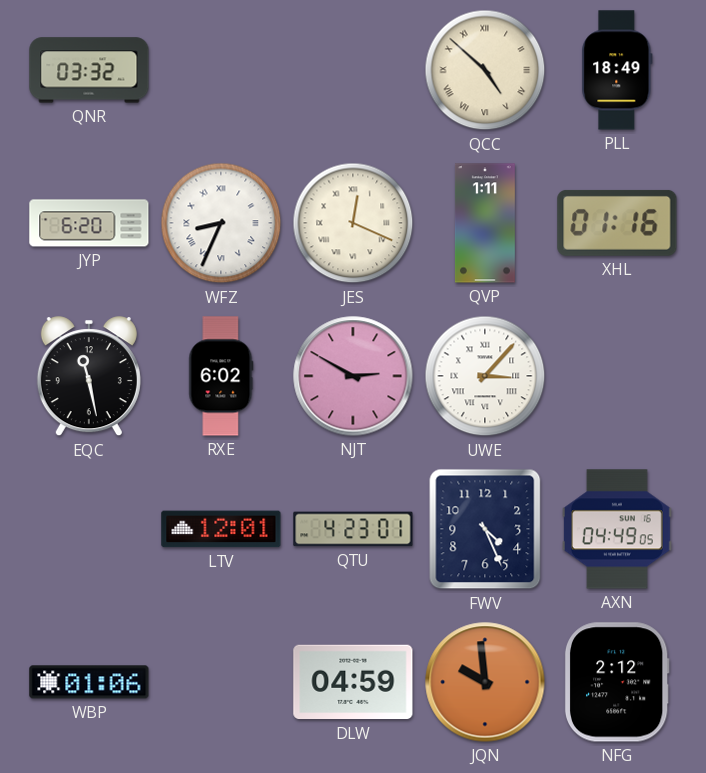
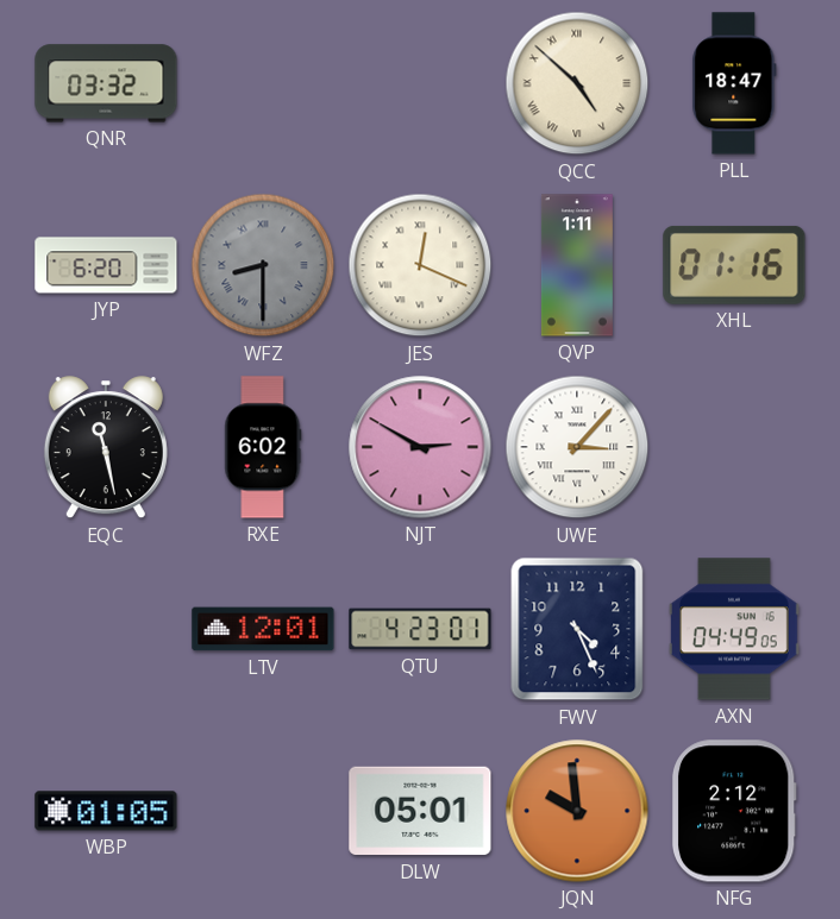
PLL: 18:49 -> 18:47
WFZ: 8:34 -> 8:30
WFZ dial: white -> grey
WBP: 01:06 -> 01:05
DLW: 04:59 -> 05:01
